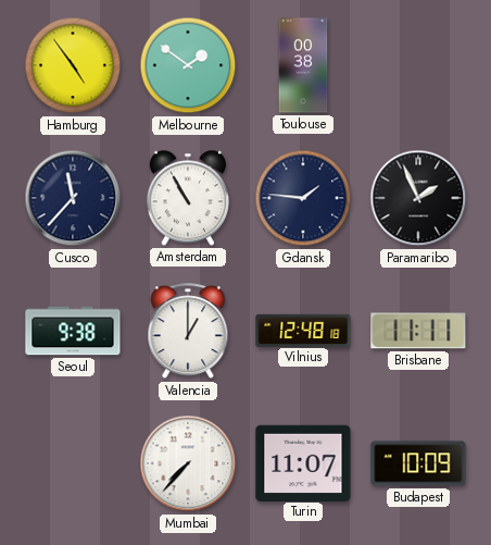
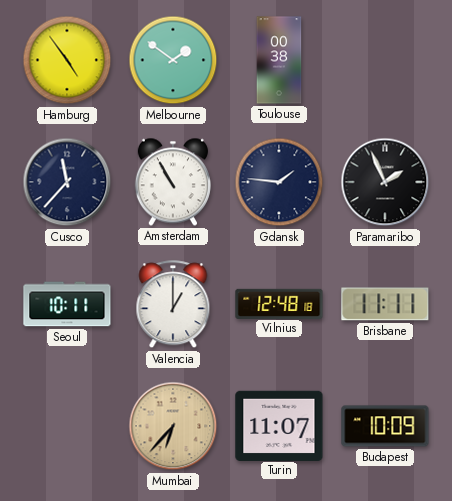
Seoul: 9:38 -> 10:11
Mumbai: 7:37 -> 6:37
Mumbai dial: white -> champagne
